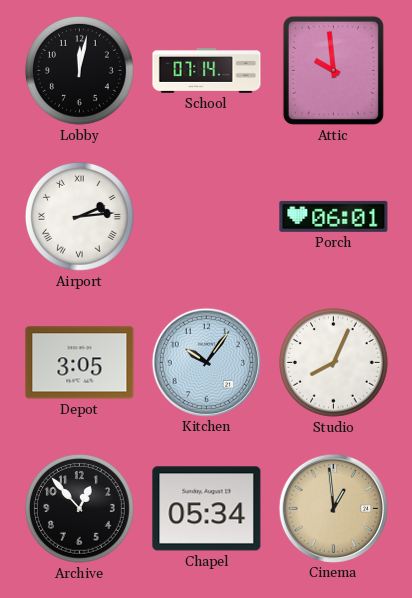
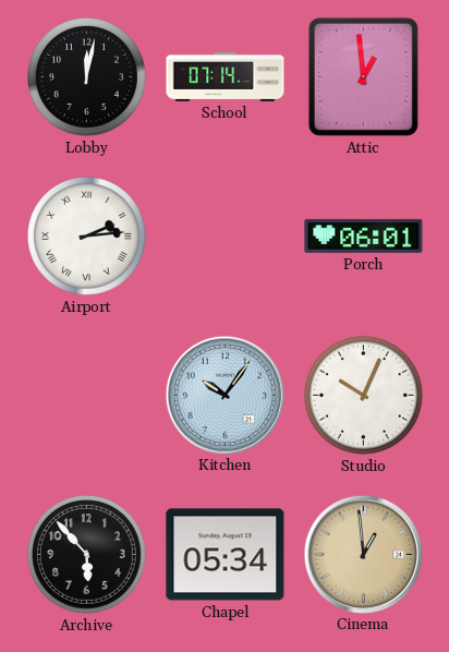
Attic: 9:59 -> 12:59
Depot: 3:05 -> none
Studio: 8:04 -> 10:04
Archive: 12:53 -> 5:53
